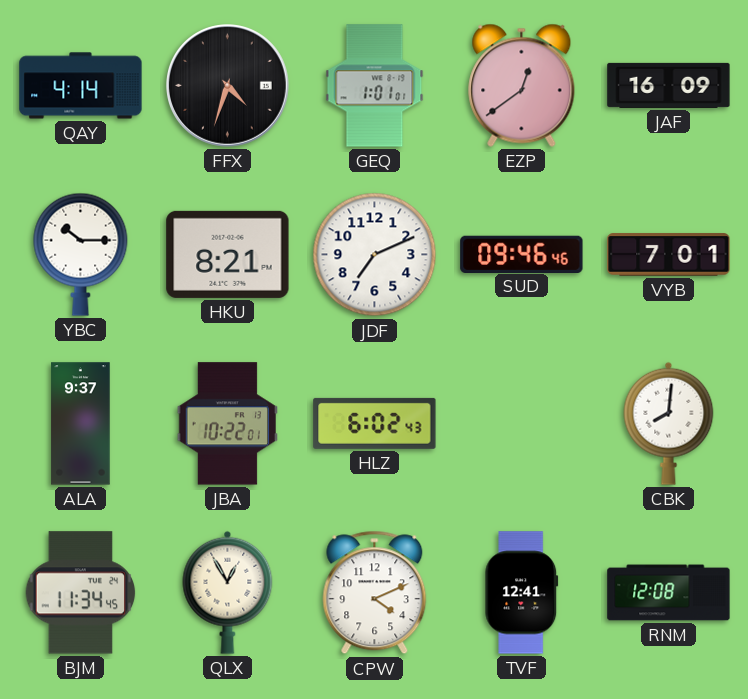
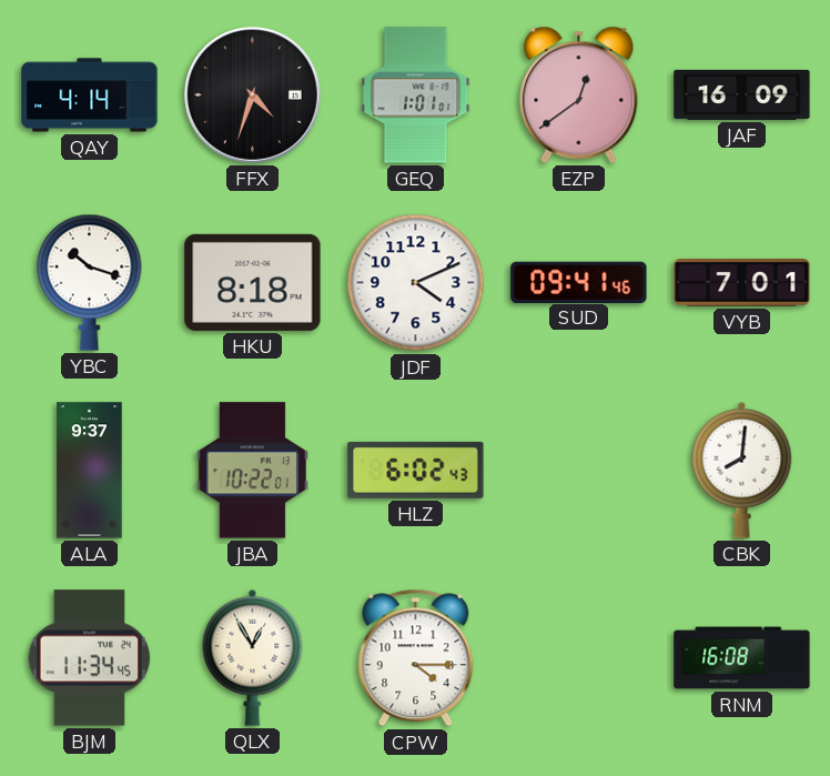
YBC: 10:15 -> 10:18
HKU: 8:21 -> 8:18
JDF: 7:11 -> 4:11
SUD: 09:46 -> 09:41
CPW: 4:11 -> 4:15
TVF: 12:41 -> none
RNM: 12:08 -> 16:08
